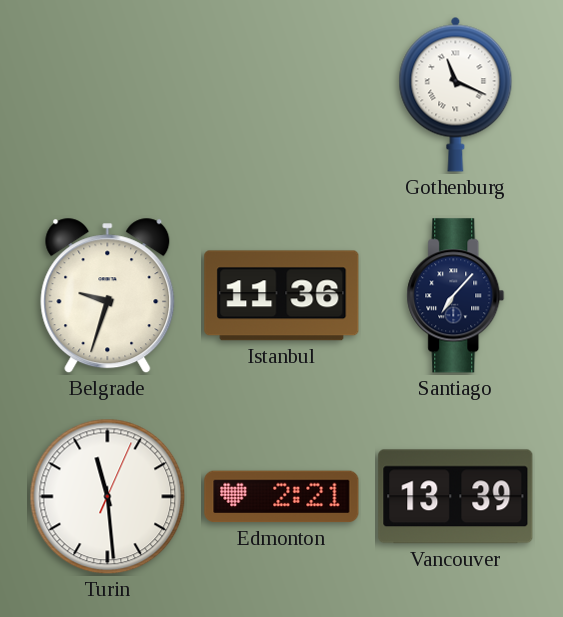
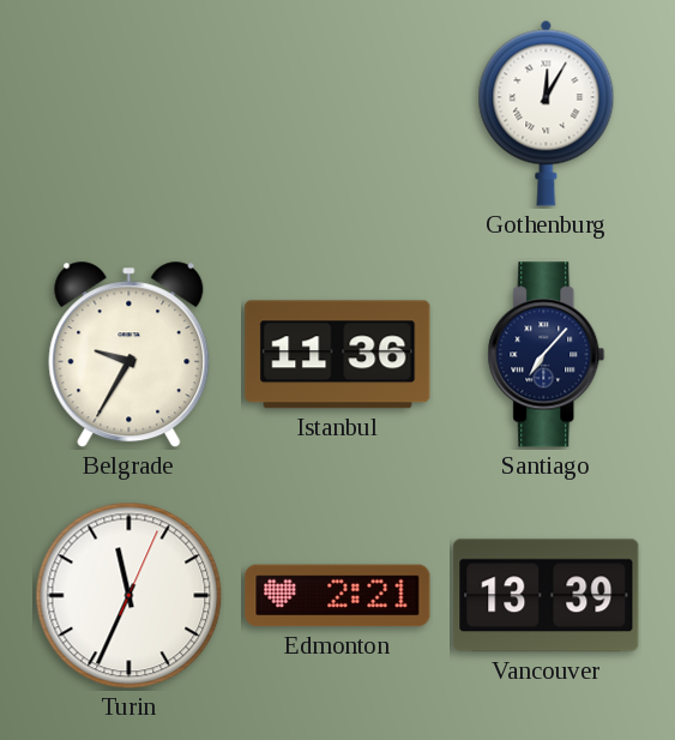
Gothenburg: 11:19 -> 12:05
Belgrade: 9:33 -> 9:35
Turin: 11:29 -> 11:34
